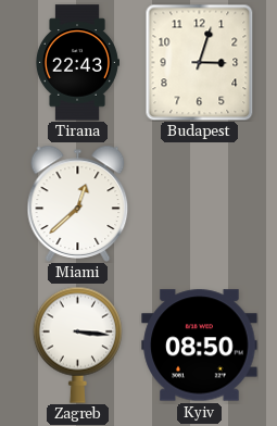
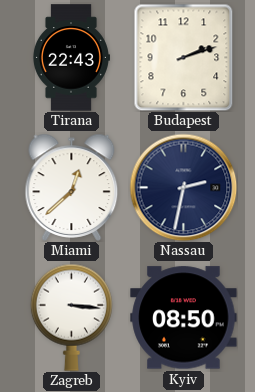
Budapest: 3:03 -> 2:12
Nassau: none -> 2:32
